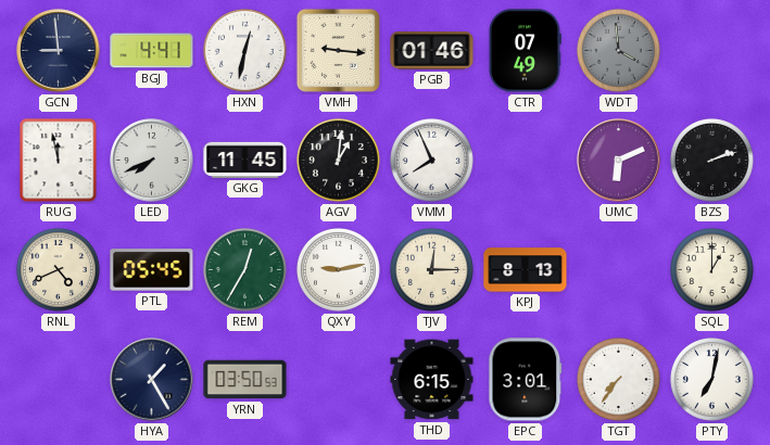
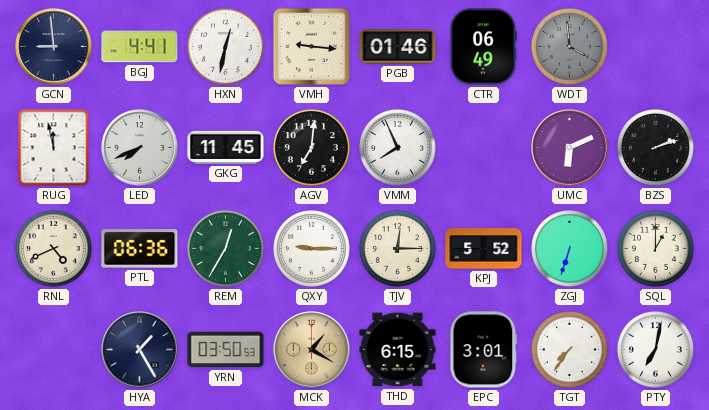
CTR: 07:49 -> 06:49
AGV: 1:01 -> 7:01
PTL: 05:45 -> 06:36
QXY: 9:13 -> 9:15
KPJ: 8:13 -> 5:52
ZGJ: none -> 6:33
MCK: none -> 1:20
